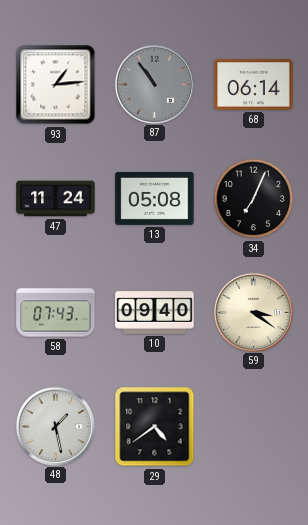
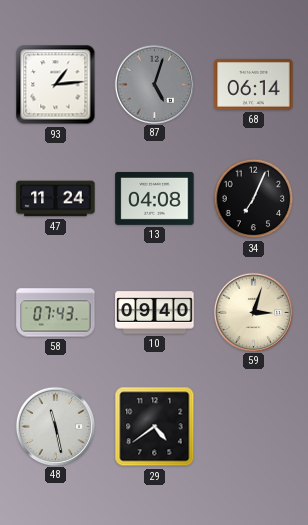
87: 10:54 -> 5:03
13: 05:08 -> 04:08
59: 3:21 -> 3:03
48: 1:28 -> 11:28
